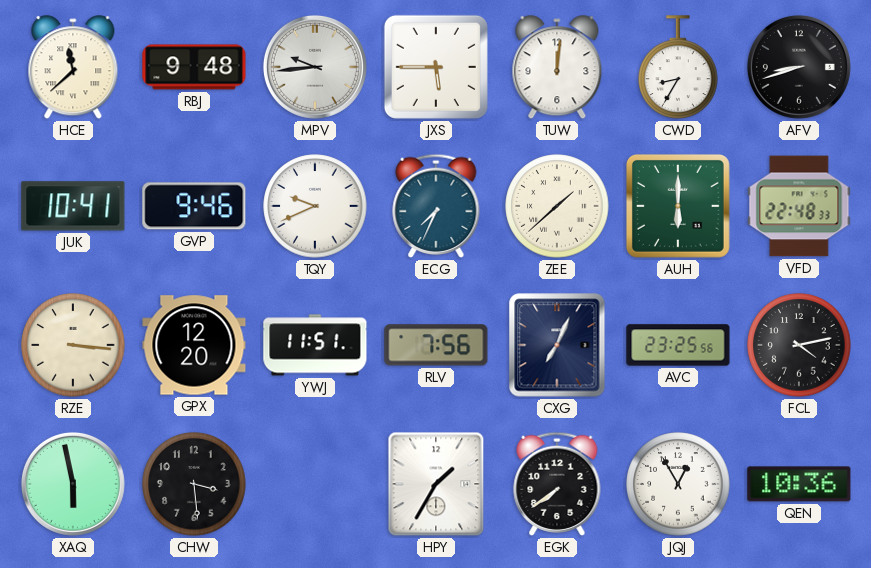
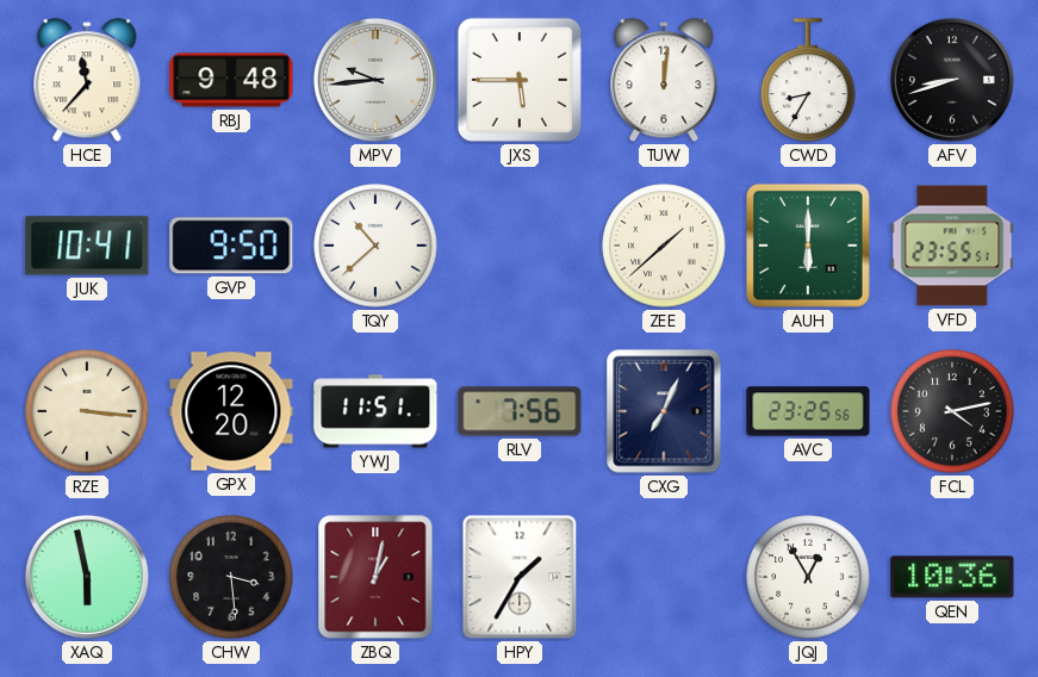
HCE: 11:38 -> 11:37
GVP: 9:46 -> 9:50
TQY: 9:41 -> 10:38
ECG: 7:34 -> none
VFD: 22:48 -> 23:55
ZBQ: none -> 1:02
EGK: 7:39 -> none
